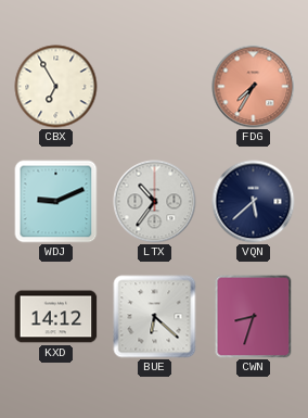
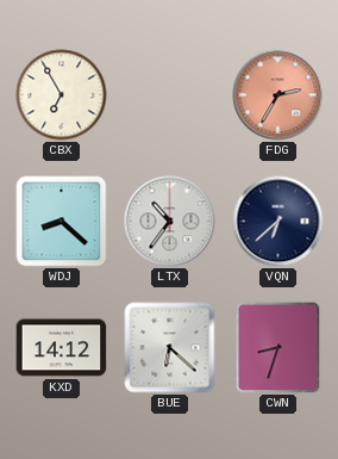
FDG: 7:35 -> 2:35
WDJ: 9:11 -> 8:22
VQN: 5:38 -> 6:38
